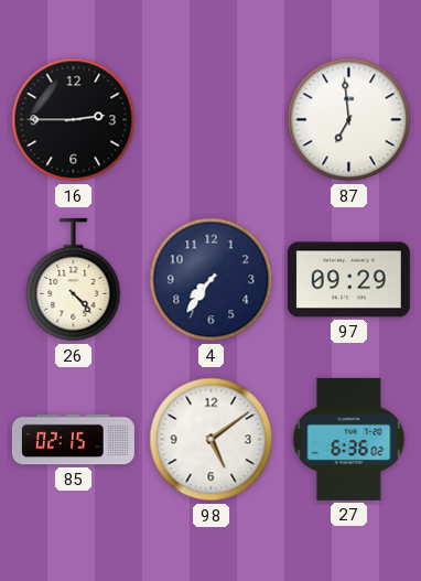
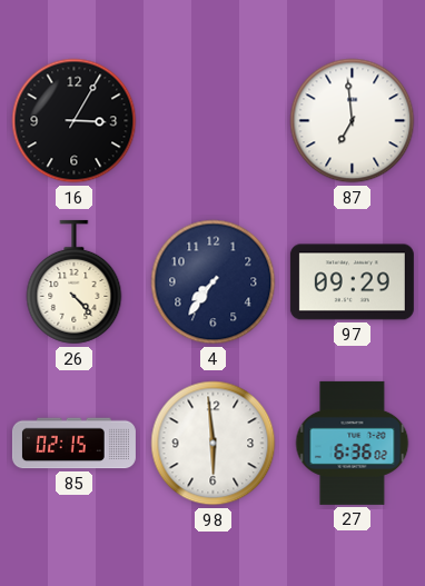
16: 2:45 -> 3:05
98: 5:09 -> 5:59
